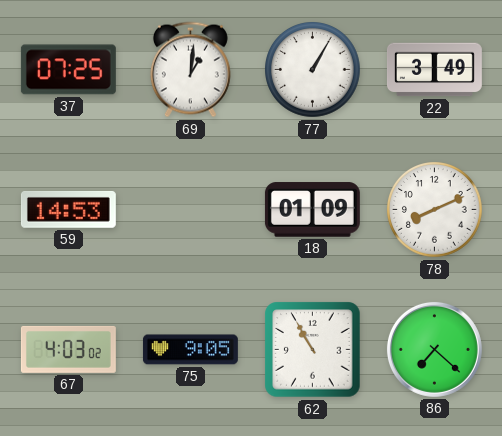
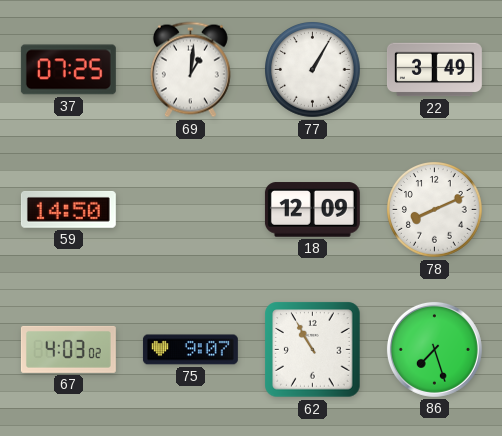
59: 14:53 -> 14:50
18: 01:09 -> 12:09
75: 9:05 -> 9:07
86: 7:22 -> 7:27
